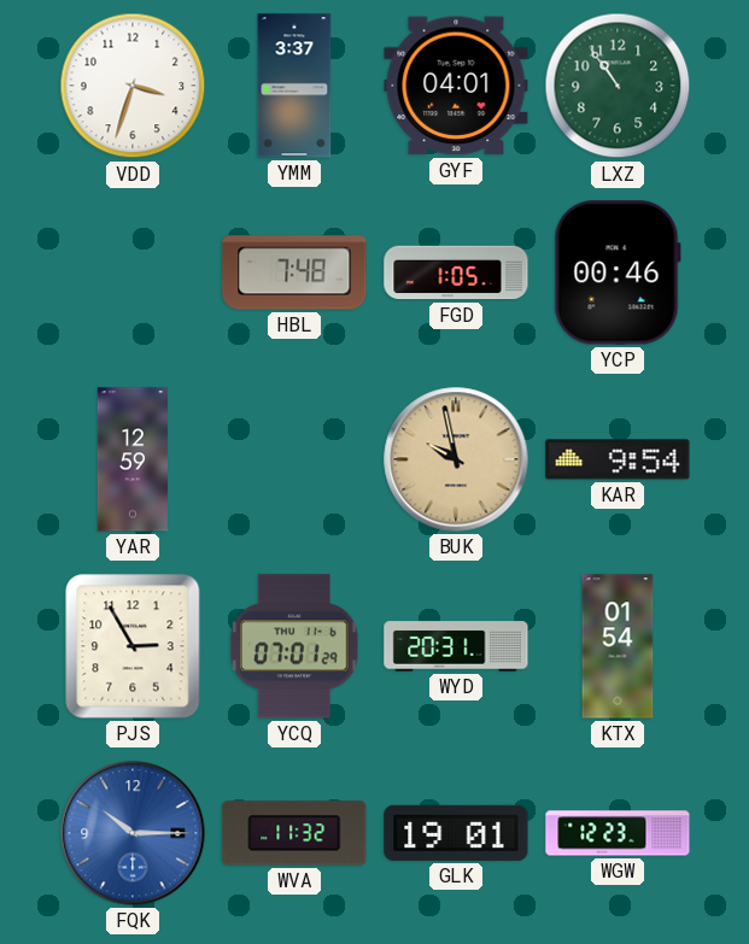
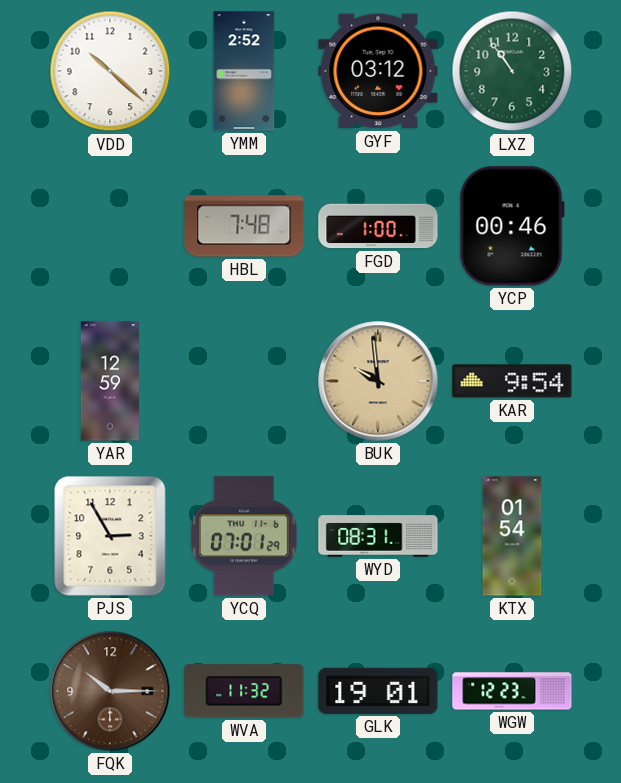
VDD: 3:33 -> 10:22
YMM: 3:37 -> 2:52
GYF: 04:01 -> 03:12
FGD: 1:05 -> 1:00
BUK: 9:58 -> 9:59
WYD: 20:31 -> 08:31
FQK dial: blue -> brown
